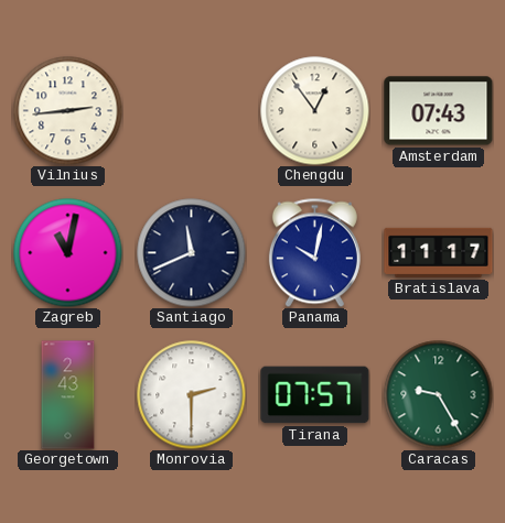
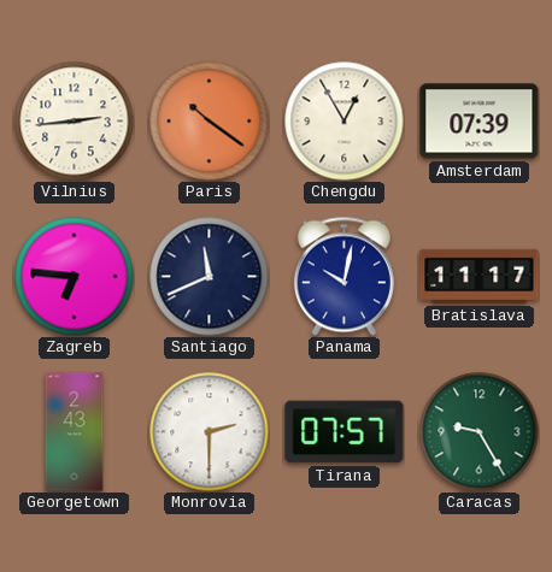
Paris: none -> 10:21
Chengdu: 12:54 -> 12:55
Amsterdam: 07:43 -> 07:39
Zagreb: 11:02 -> 6:46
